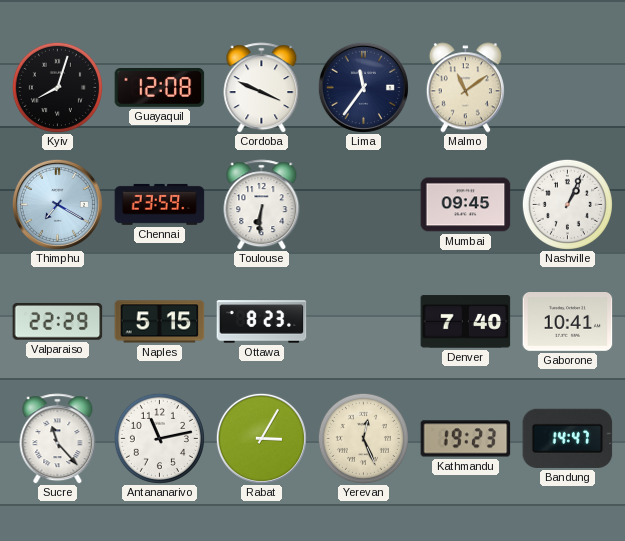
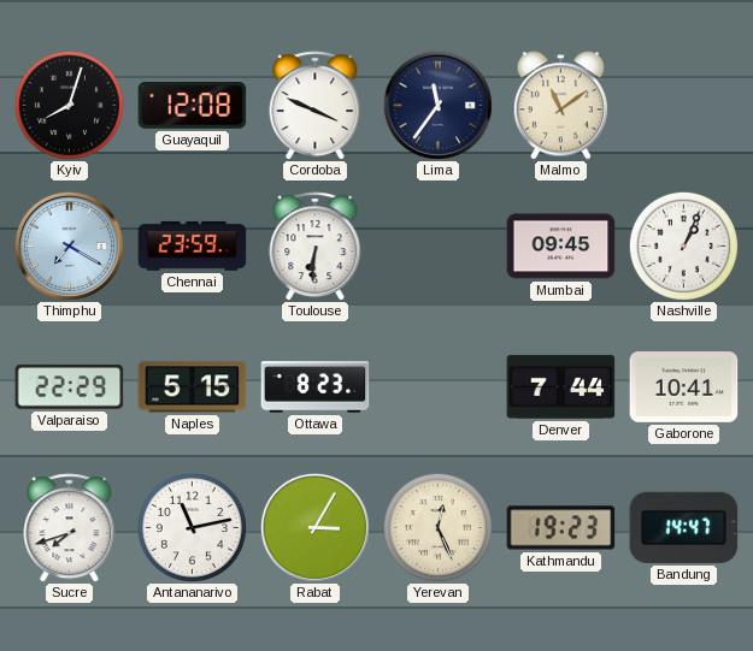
Denver: 7:40 -> 7:44
Sucre: 11:23 -> 7:42
